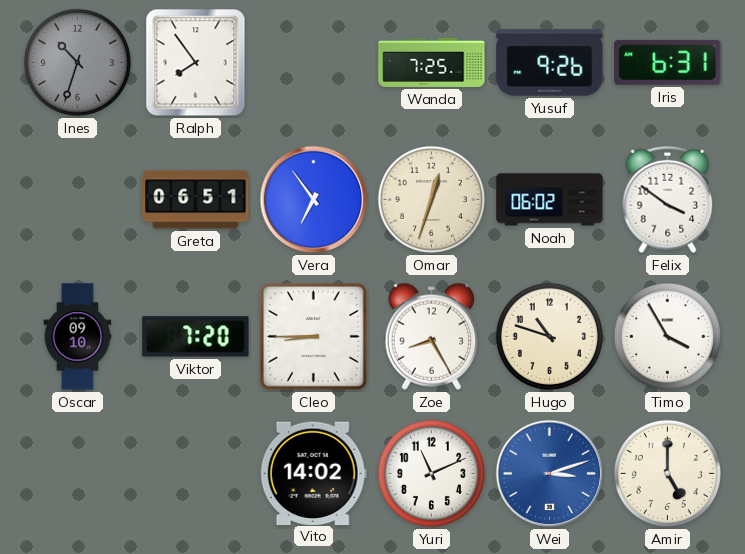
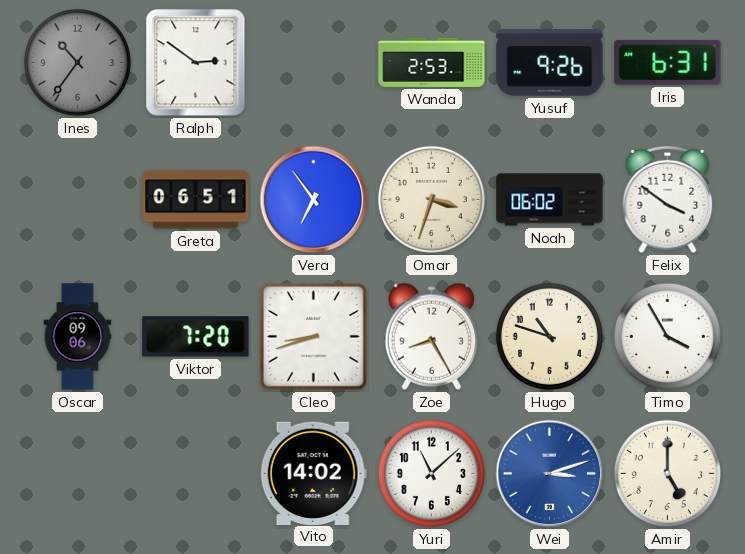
Ines: 10:33 -> 10:36
Ralph: 7:54 -> 2:51
Wanda: 7:25 -> 2:53
Omar: 12:33 -> 3:33
Oscar: 09:10 -> 09:06
Cleo: 8:45 -> 8:42
Yuri: 11:11 -> 11:08
